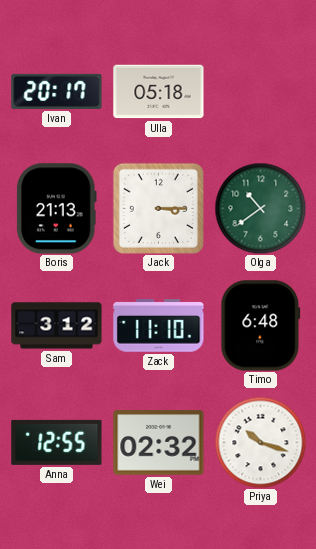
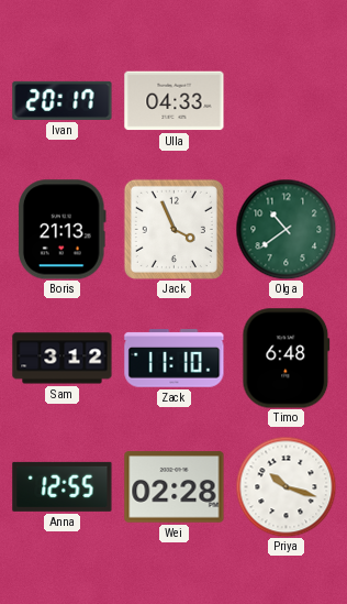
Ulla: 05:18 -> 04:33
Jack: 3:15 -> 3:56
Wei: 02:32 -> 02:28
